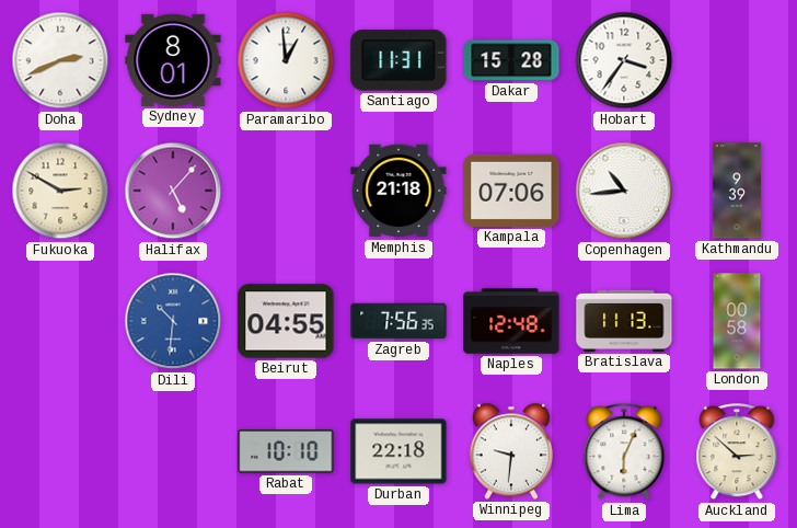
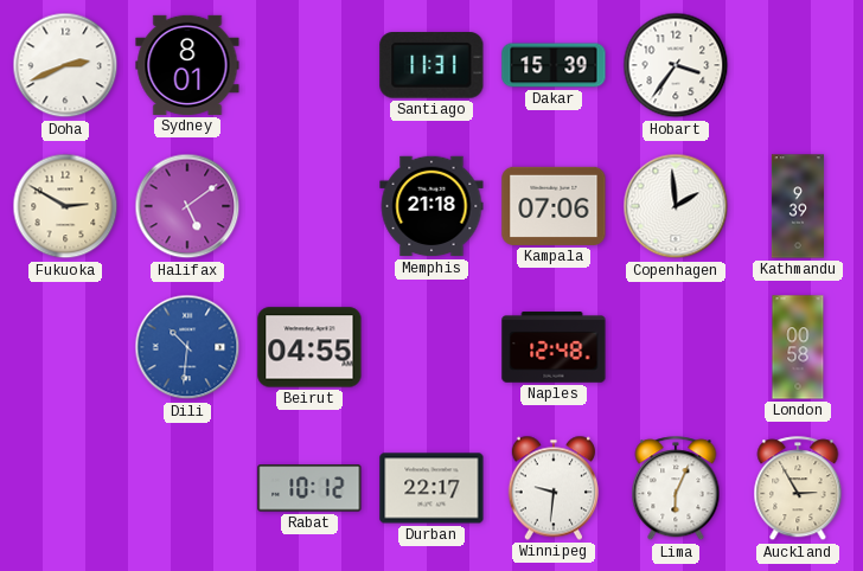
Paramaribo: 12:59 -> none
Dakar: 15:28 -> 15:39
Halifax: 5:07 -> 5:09
Copenhagen: 10:44 -> 1:59
Zagreb: 7:56 -> none
Bratislava: 11:13 -> none
Rabat: 10:10 -> 10:12
Durban: 22:18 -> 22:17
Auckland: 2:52 -> 2:55
